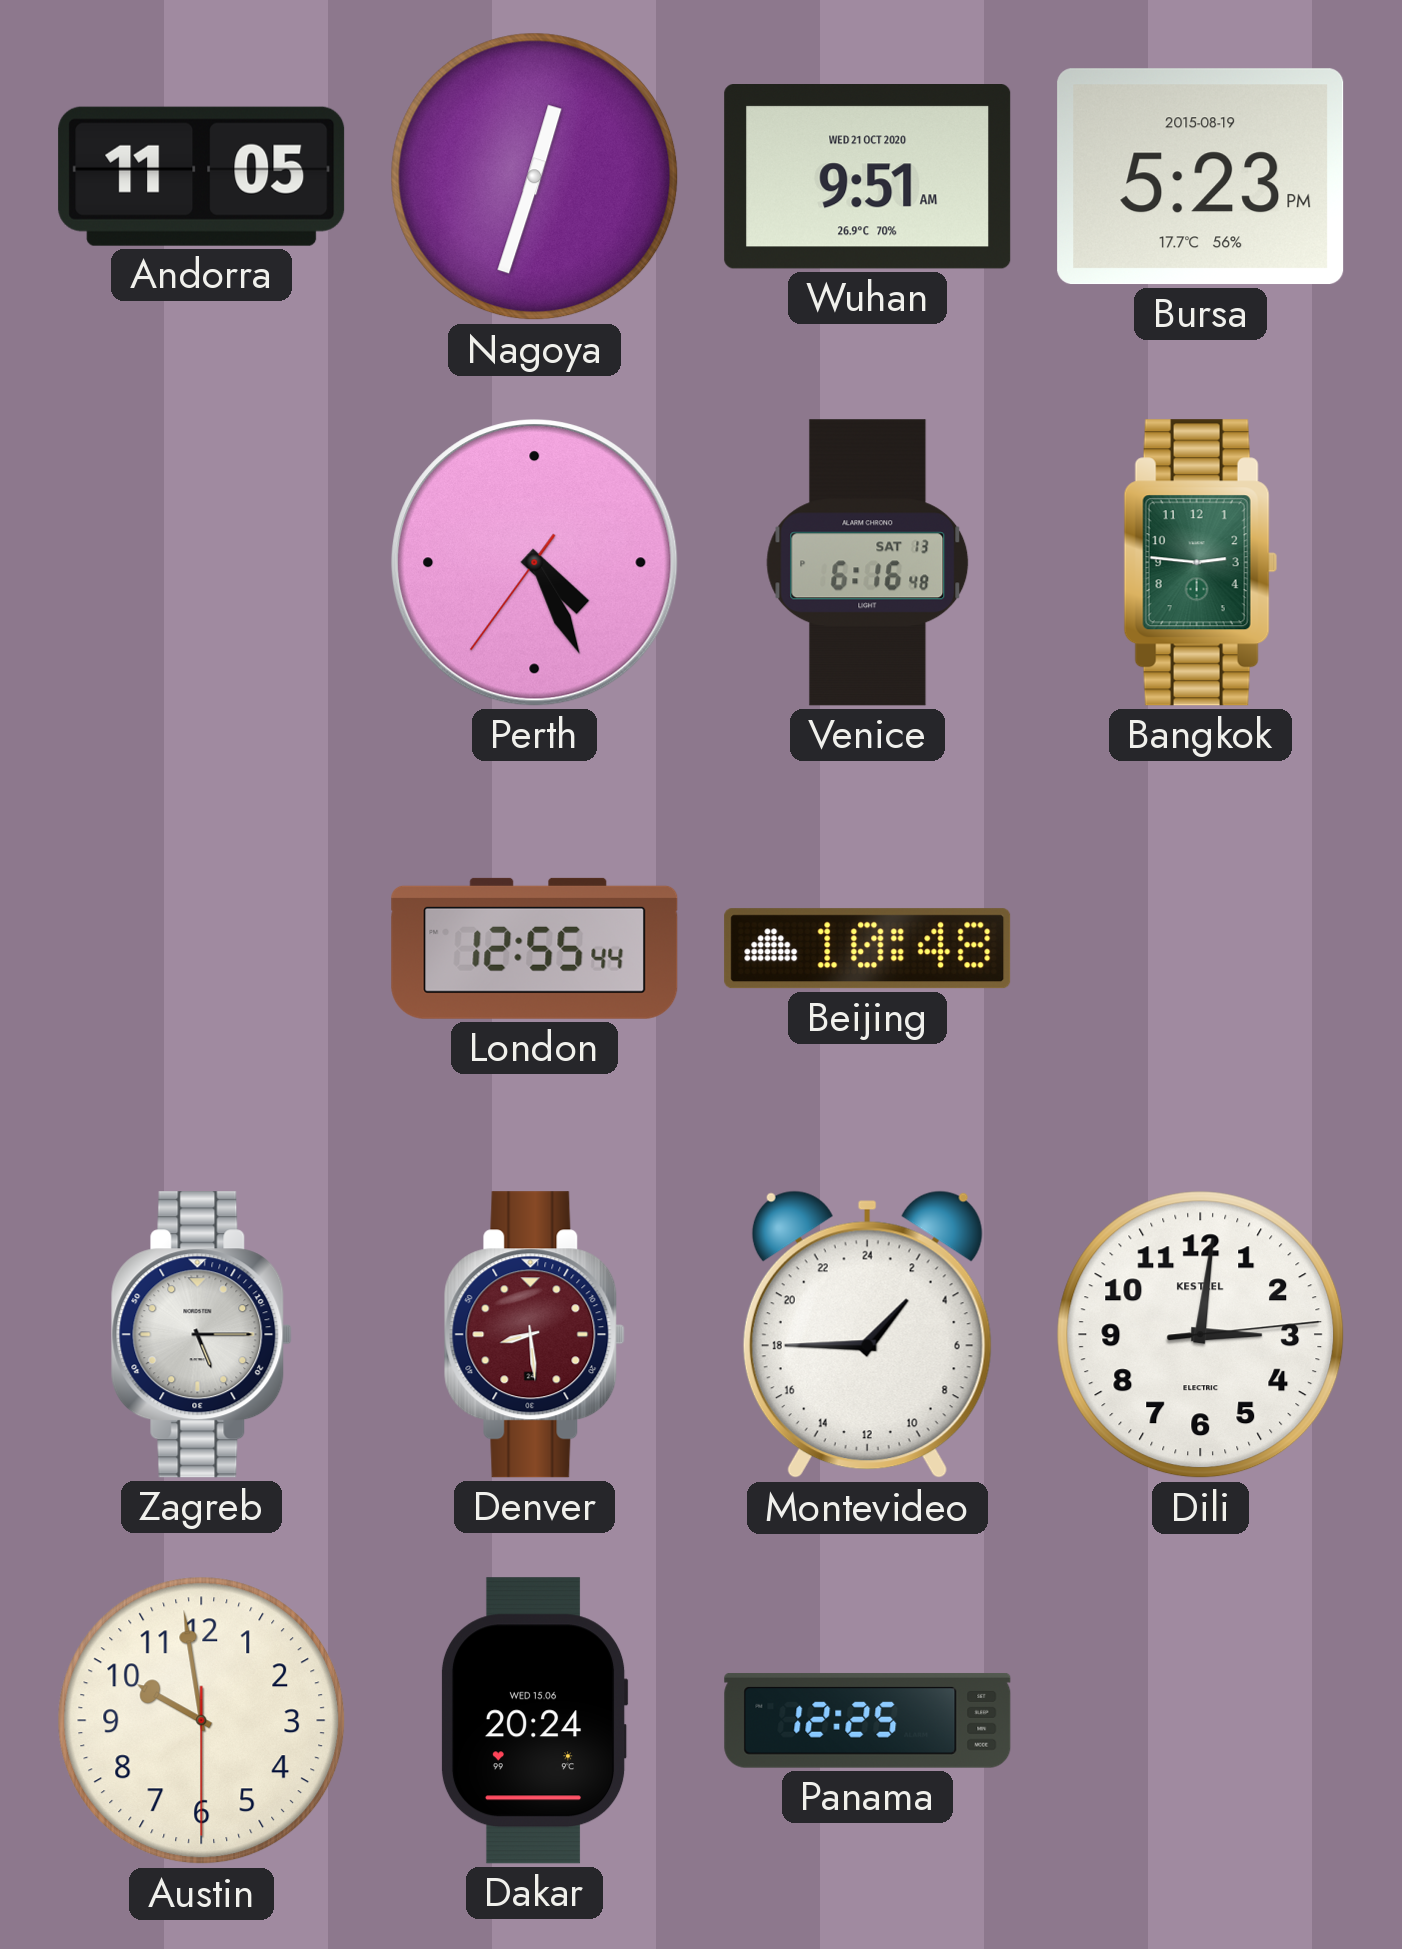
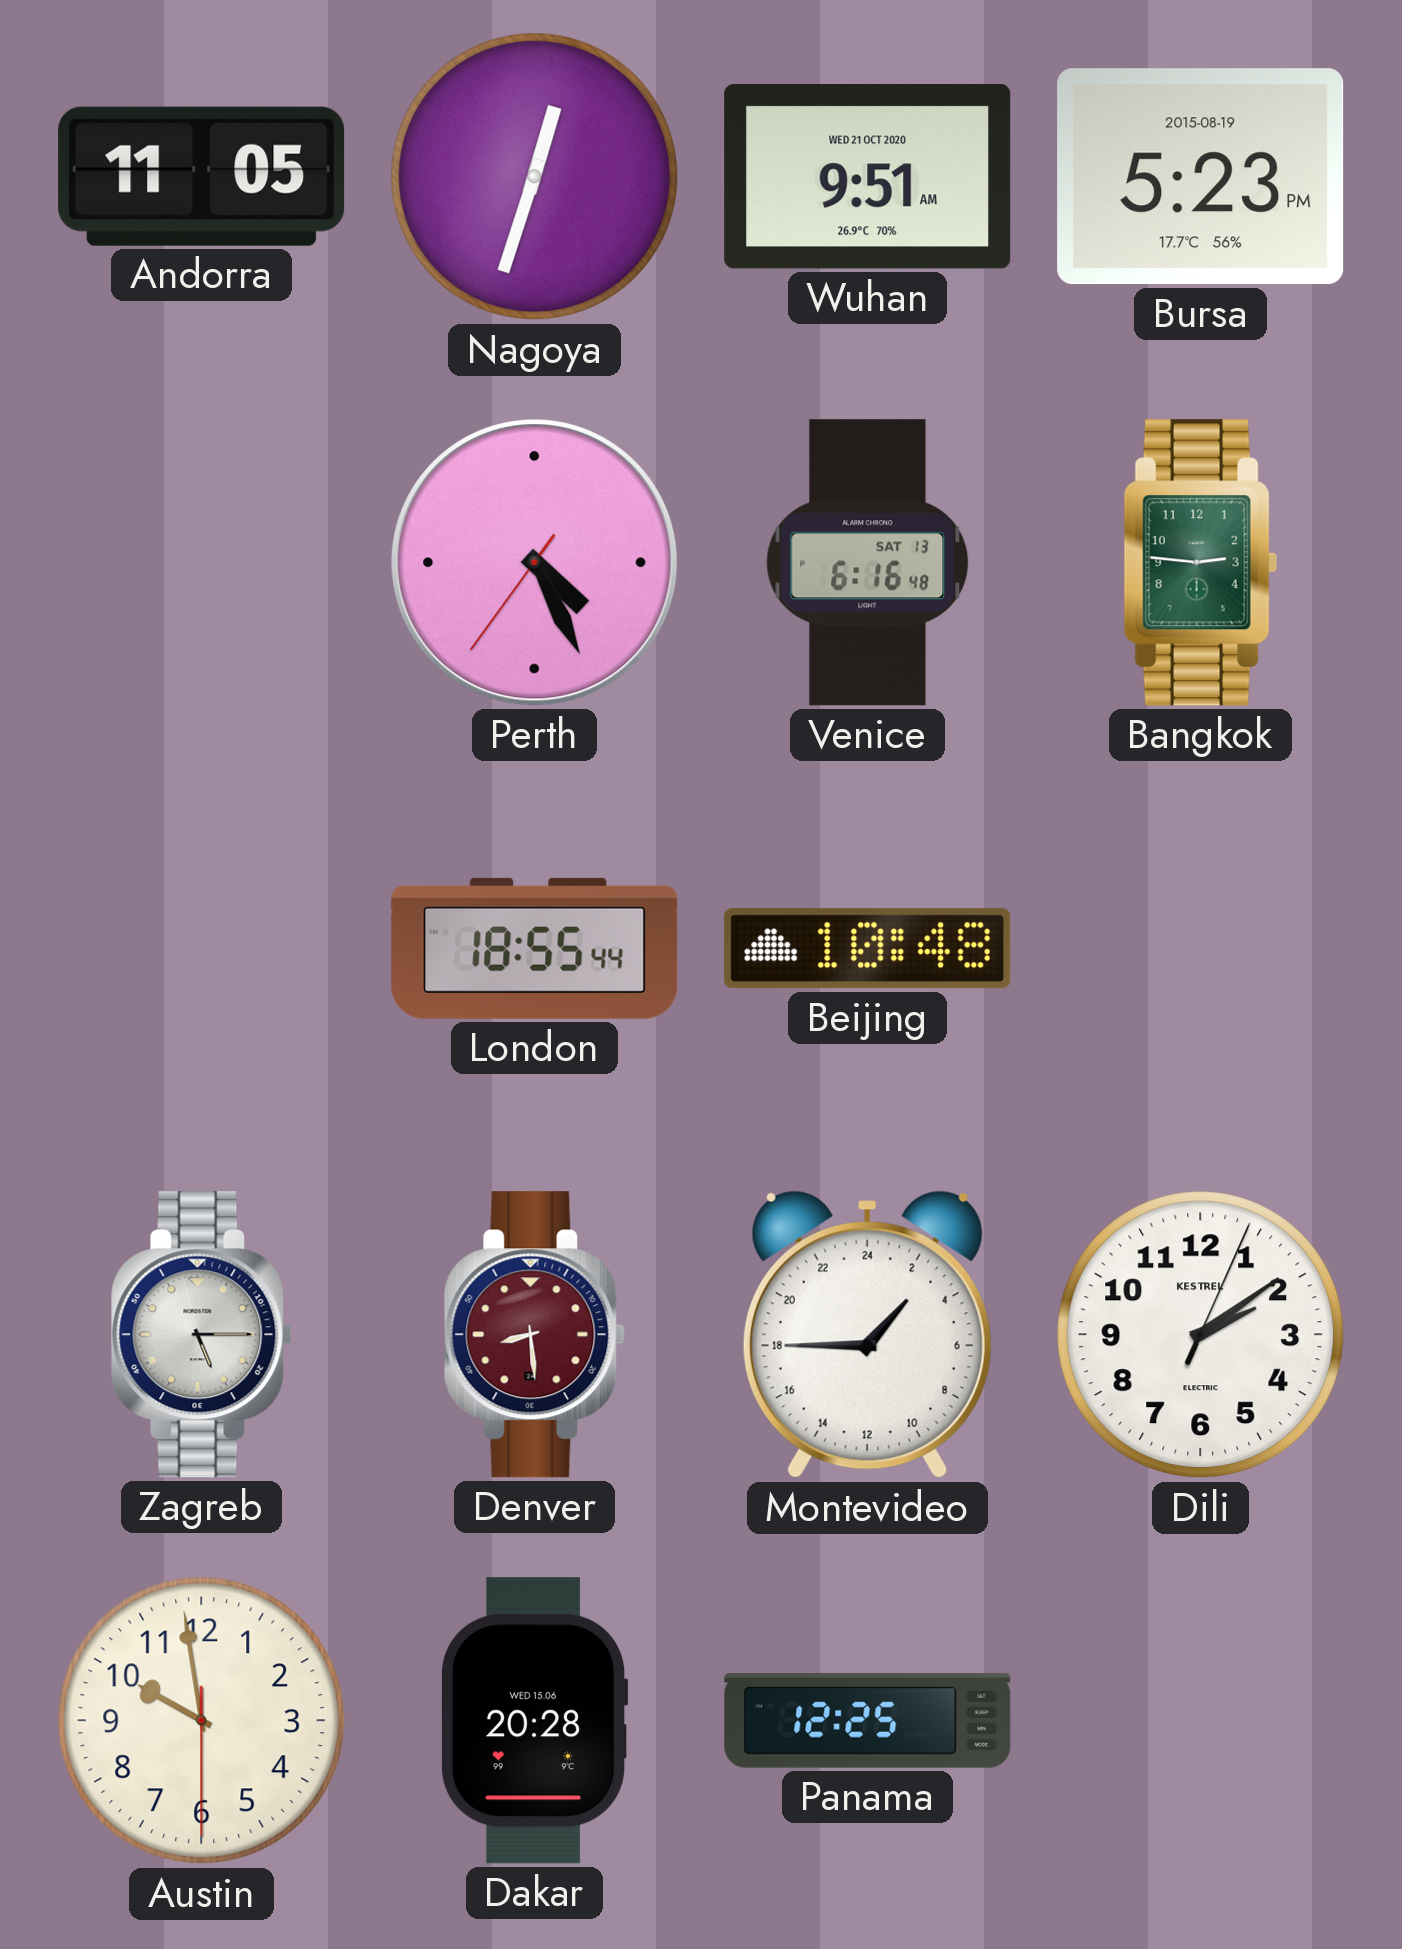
London: 12:55 -> 18:55
Dili: 3:01 -> 2:09
Dakar: 20:24 -> 20:28
